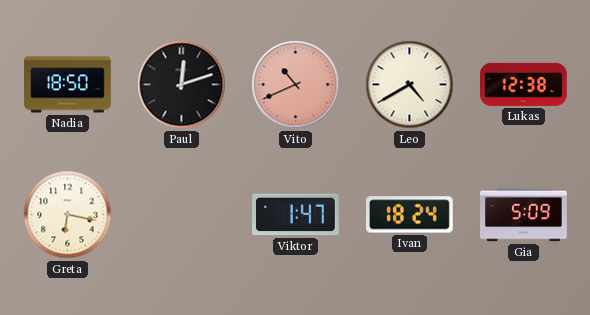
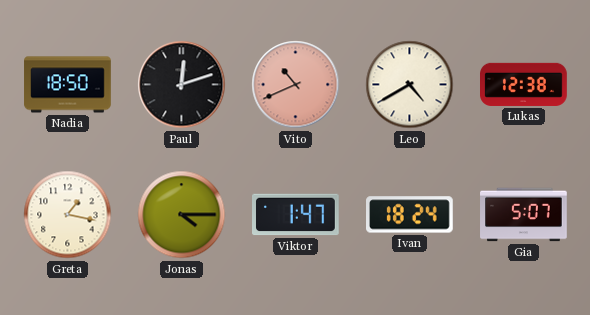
Greta: 6:17 -> 1:17
Jonas: none -> 4:15
Gia: 5:09 -> 5:07
